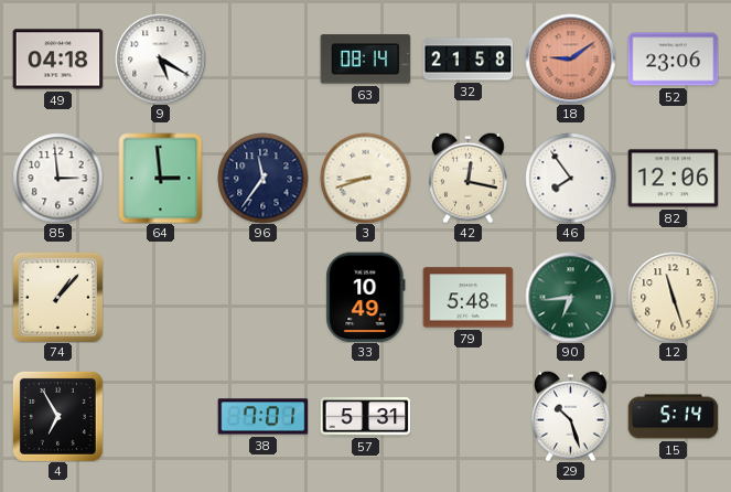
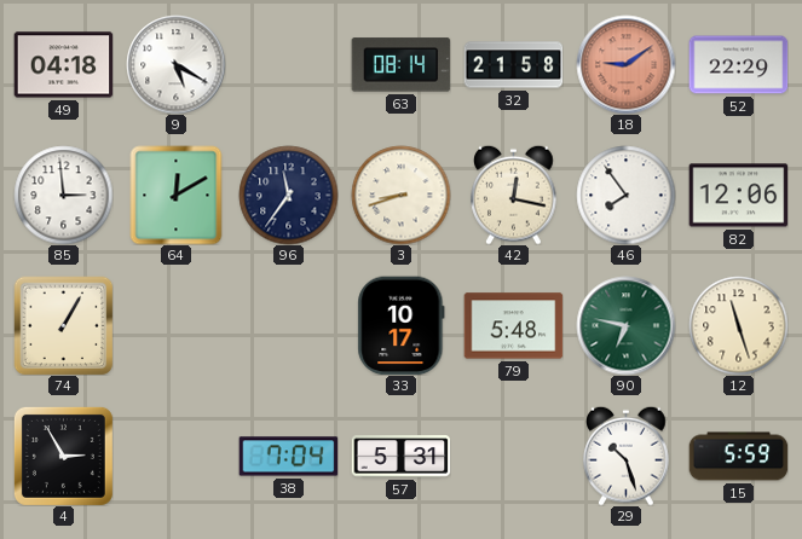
52: 23:06 -> 22:29
64: 2:59 -> 12:10
74: 1:07 -> 1:05
33: 10:49 -> 10:17
90: 6:44 -> 6:47
4: 6:55 -> 2:55
38: 7:01 -> 7:04
15: 5:14 -> 5:59
